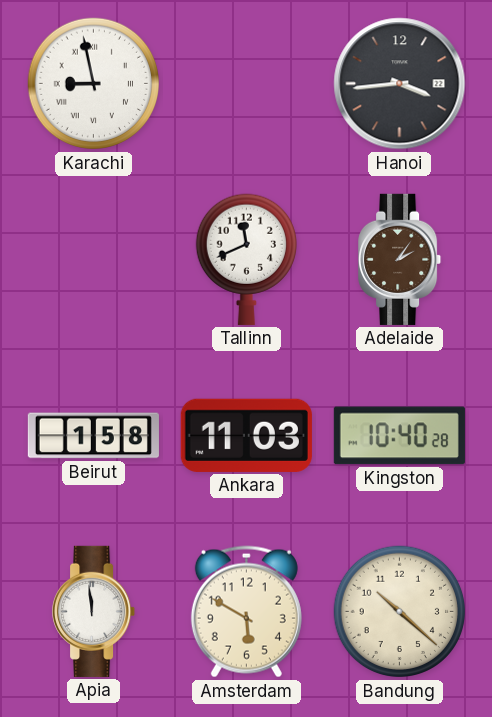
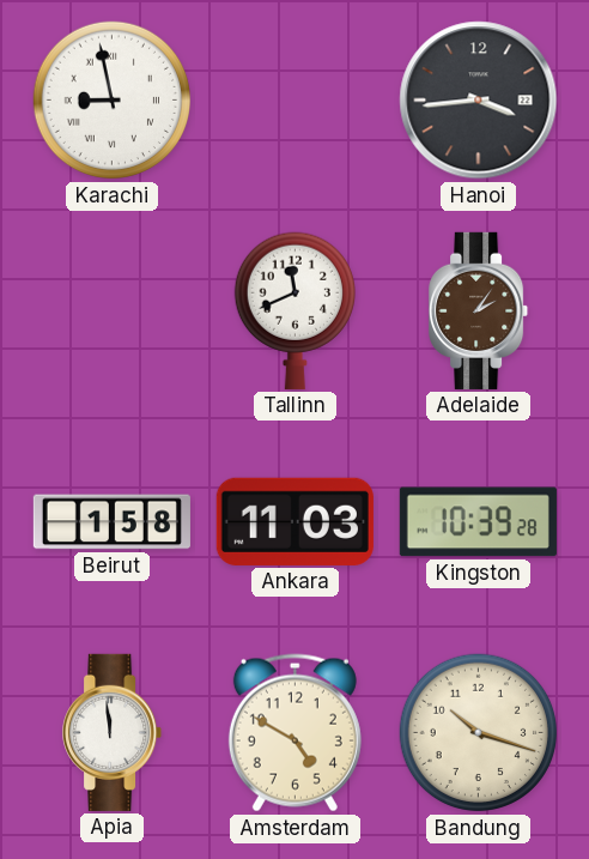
Kingston: 10:40 -> 10:39
Amsterdam: 5:50 -> 4:50
Bandung: 10:22 -> 10:18
